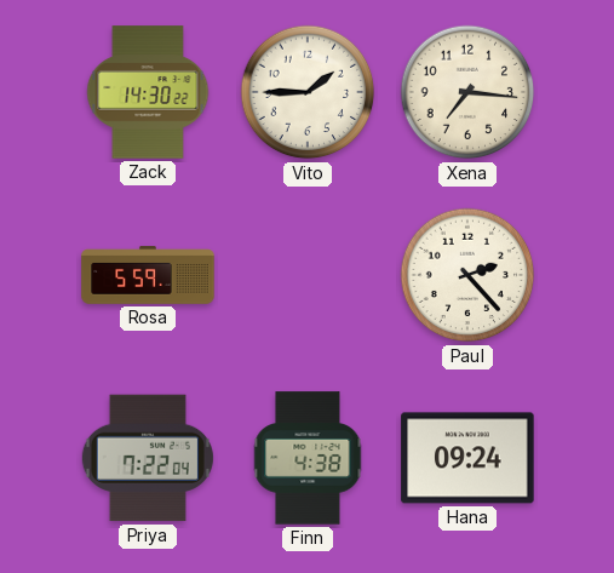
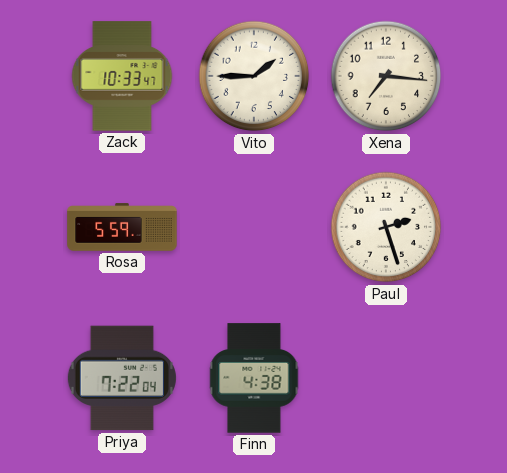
Zack: 14:30 -> 10:33
Paul: 2:23 -> 2:27
Hana: 09:24 -> none
